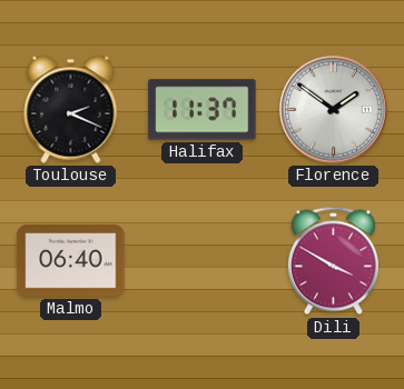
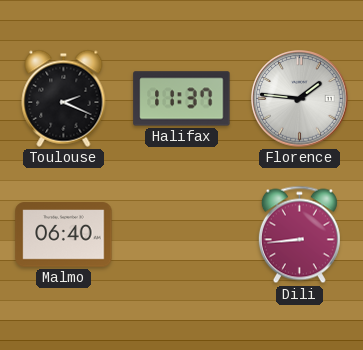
Florence: 1:51 -> 1:46
Dili: 3:50 -> 8:44
